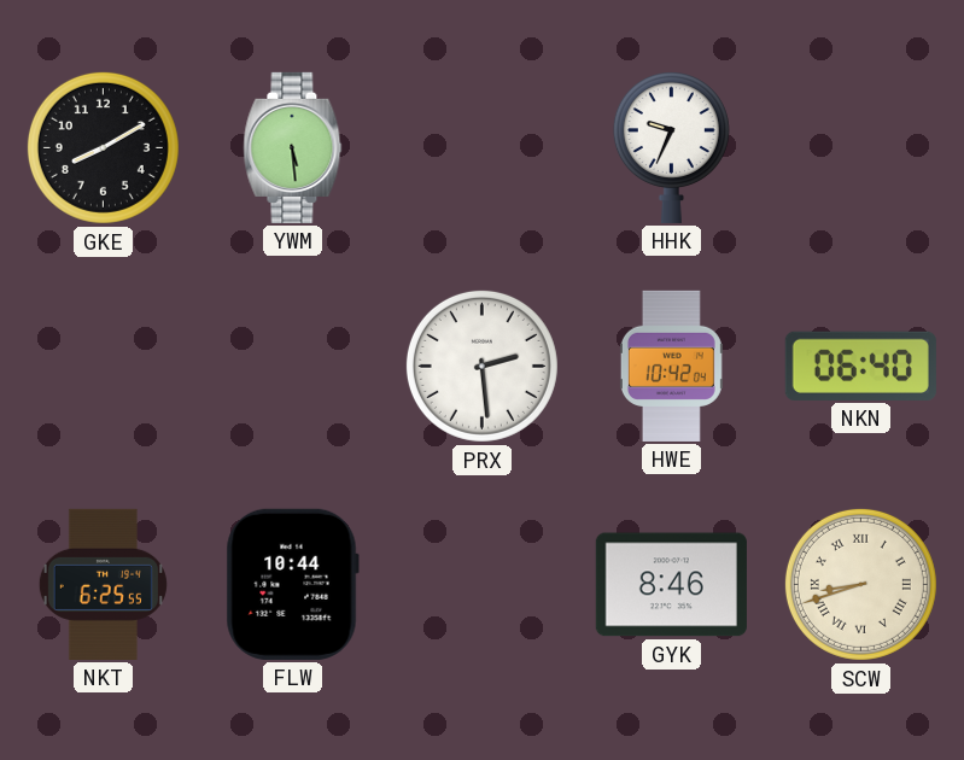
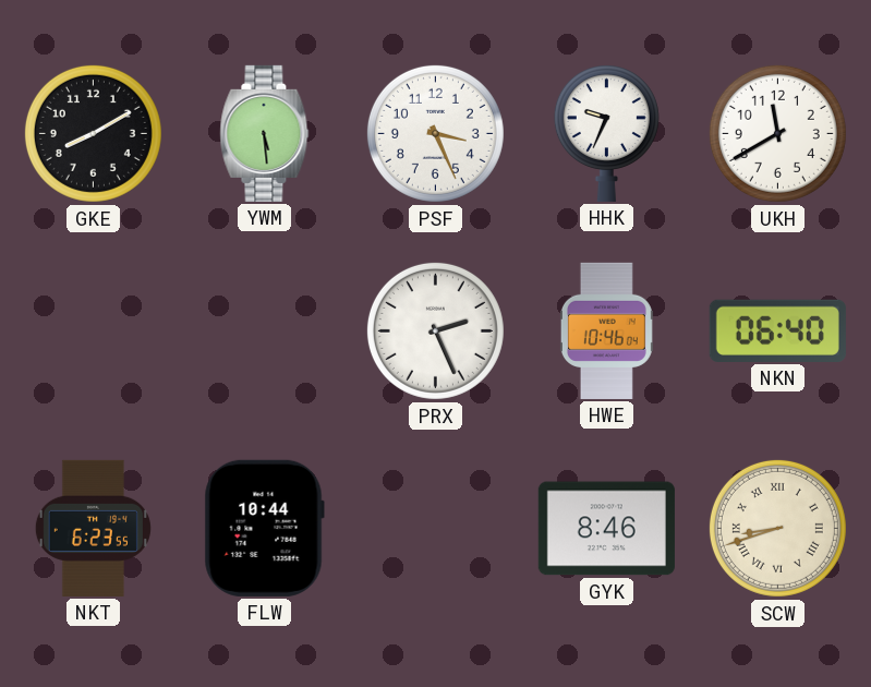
PSF: none -> 3:26
UKH: none -> 11:40
PRX: 2:29 -> 2:26
HWE: 10:42 -> 10:46
NKT: 6:25 -> 6:23
